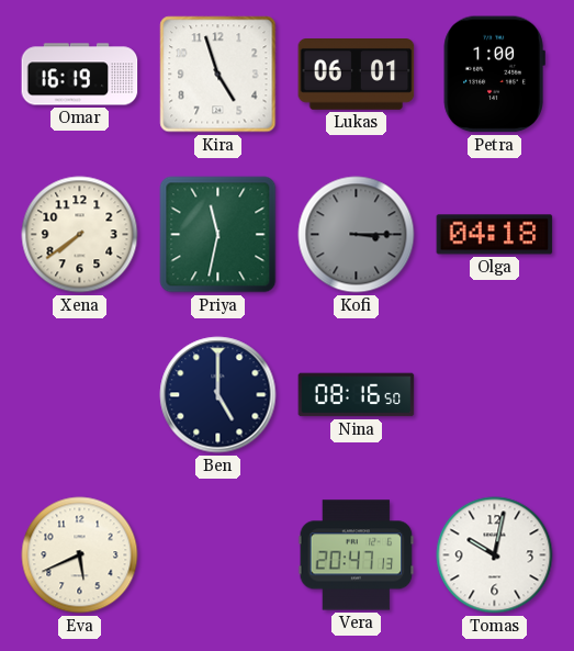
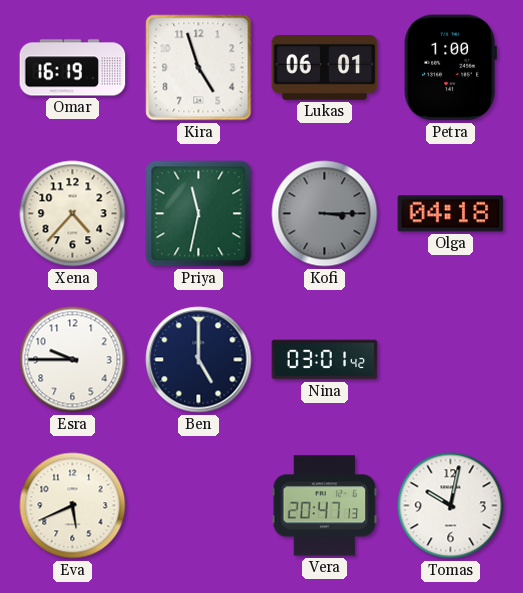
Xena: 7:39 -> 4:37
Esra: none -> 9:45
Nina: 08:16 -> 03:01
